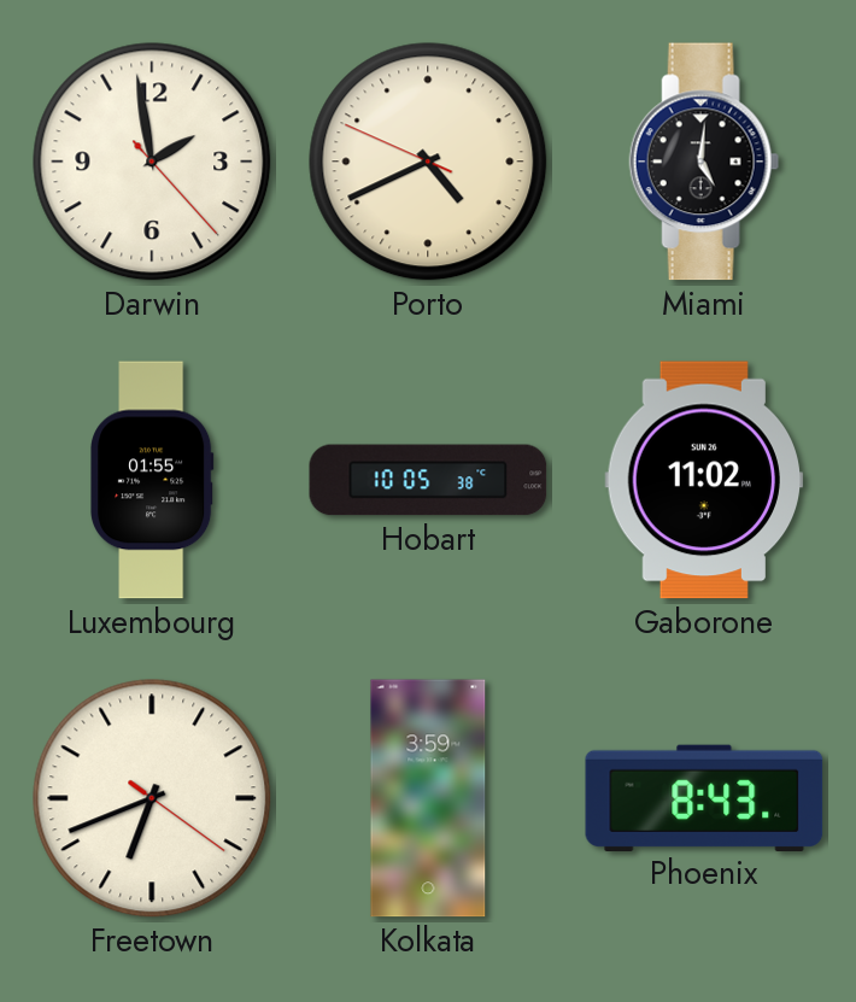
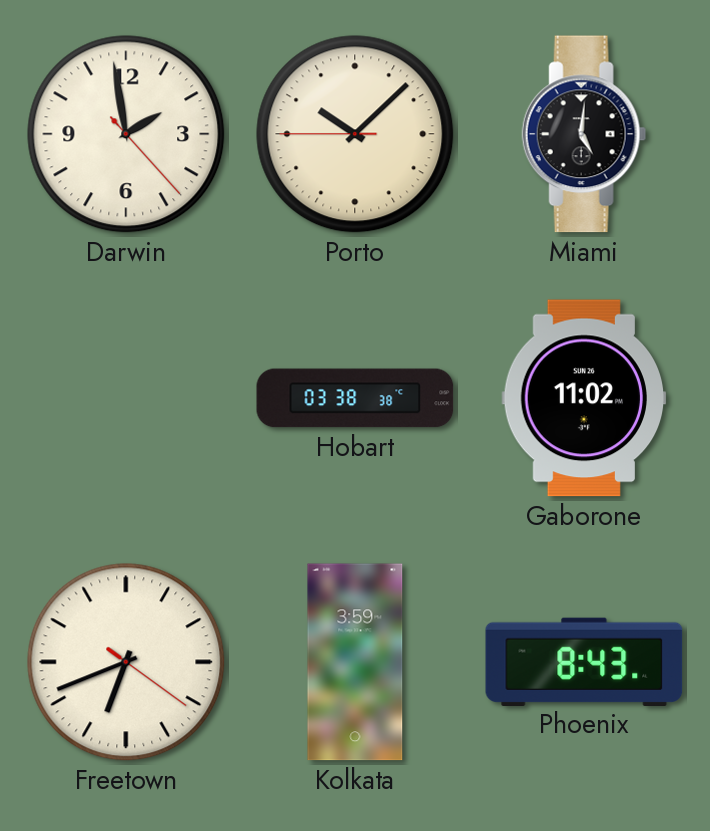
Porto: 4:40 -> 10:07
Luxembourg: 01:55 -> none
Hobart: 10:05 -> 03:38
